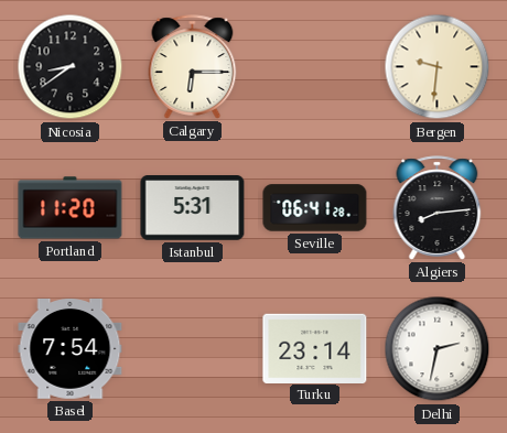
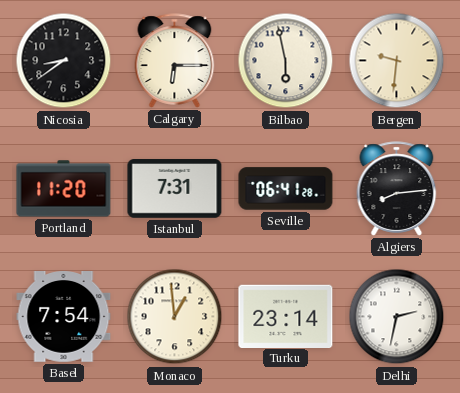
Bilbao: none -> 5:58
Istanbul: 5:31 -> 7:31
Monaco: none -> 12:59
